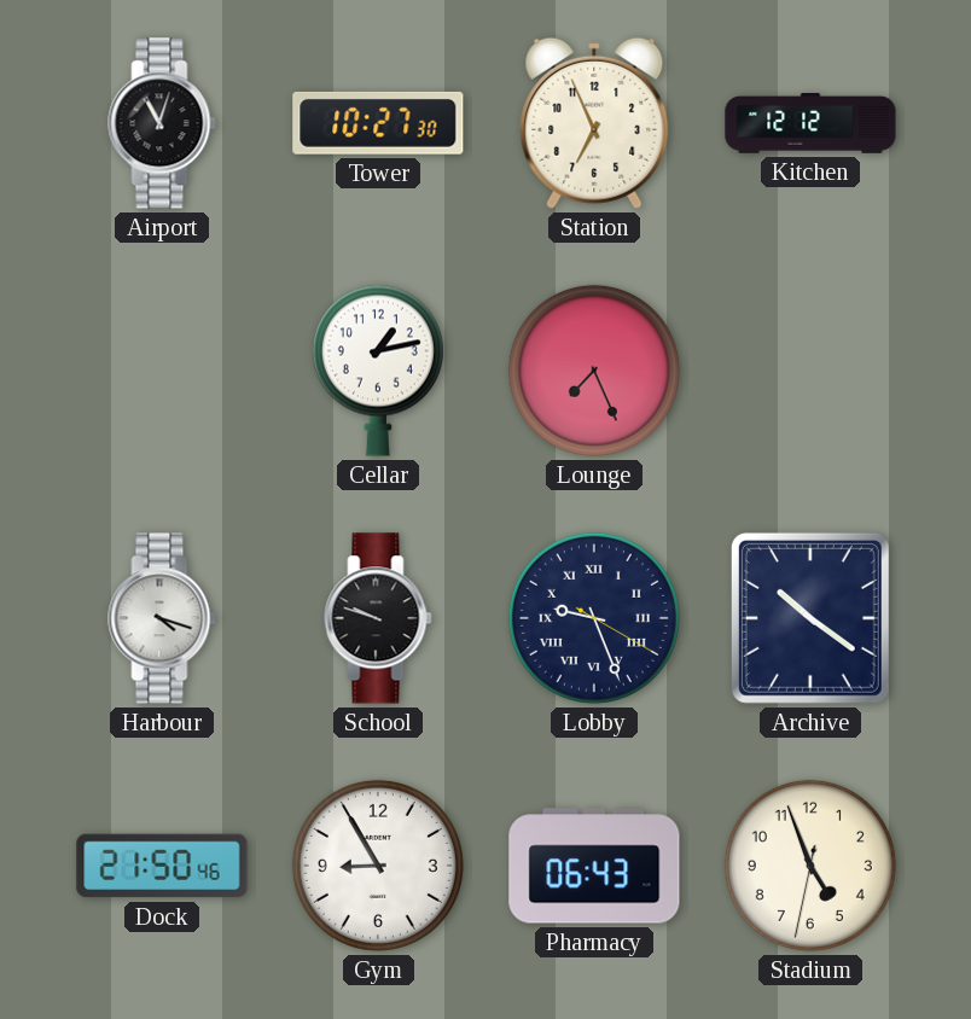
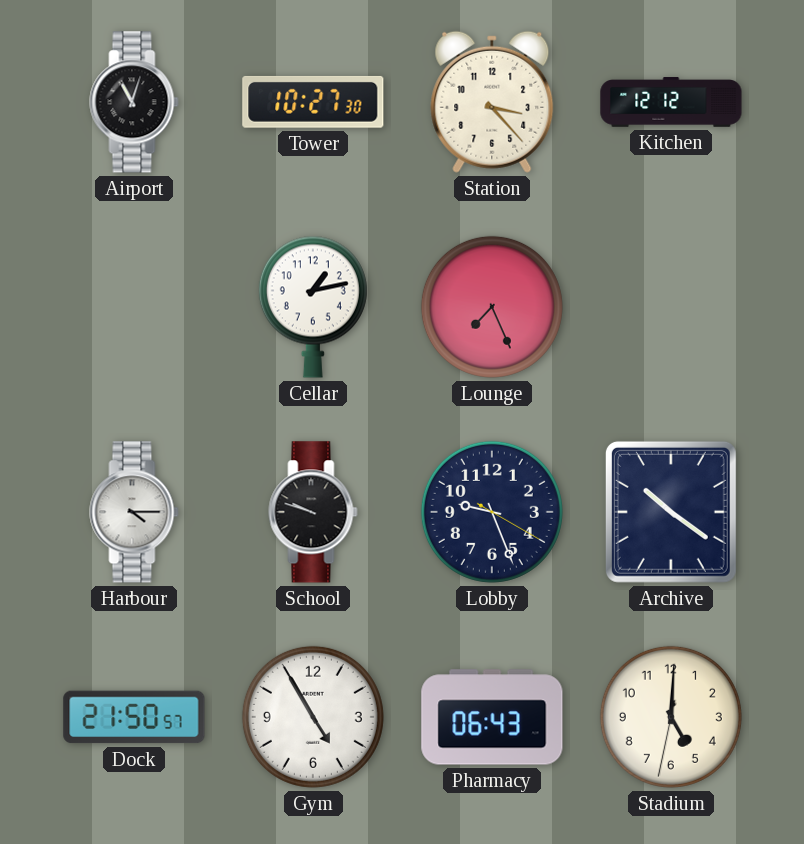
Station: 6:56 -> 3:23
Harbour: 4:18 -> 4:15
Lobby numerals: Roman -> Arabic
Dock: 21:50:46 -> 21:50:57
Gym: 8:55 -> 4:55
Stadium: 4:56 -> 5:00
